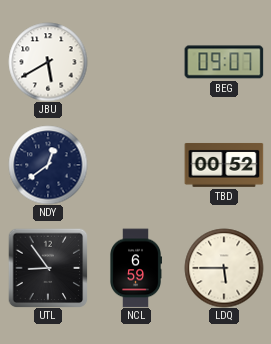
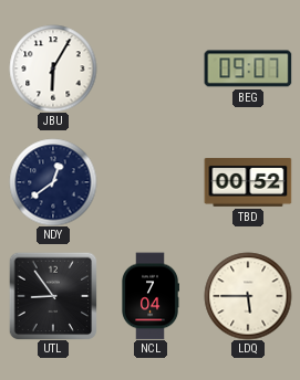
JBU: 5:40 -> 6:05
NCL: 6:59 -> 7:04
